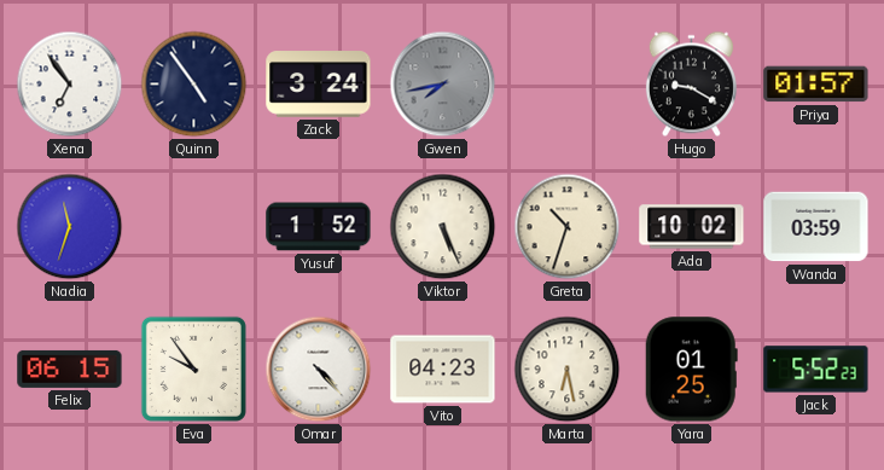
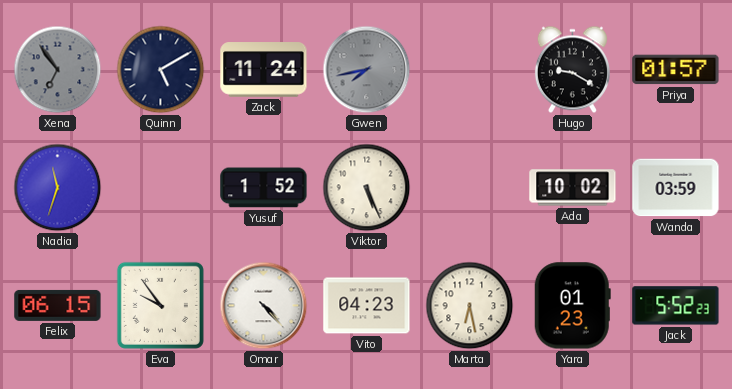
Xena dial: white -> grey
Quinn: 4:54 -> 5:10
Zack: 3:24 -> 11:24
Greta: 10:33 -> none
Yara: 01:25 -> 01:23
